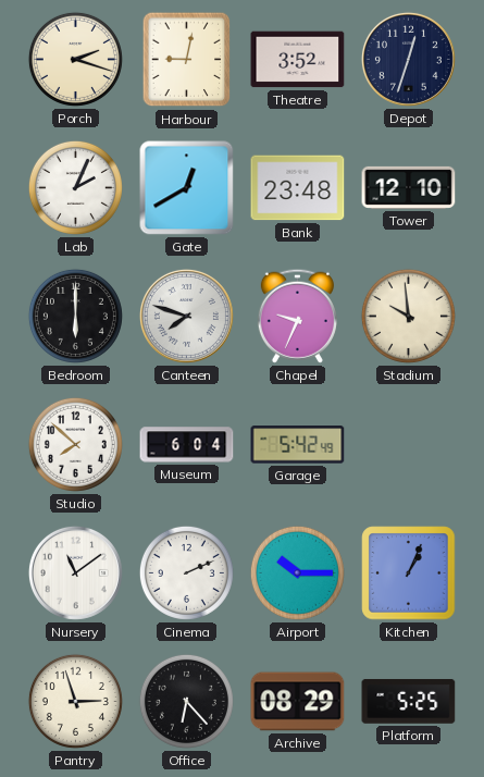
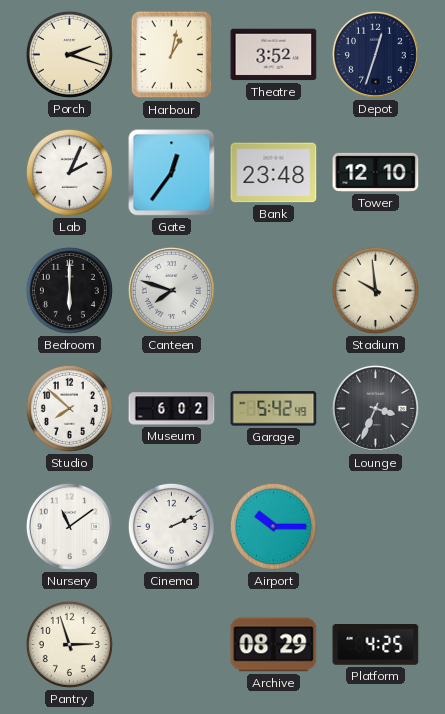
Harbour: 9:02 -> 1:02
Gate: 12:40 -> 12:36
Chapel: 9:34 -> none
Museum: 6:04 -> 6:02
Lounge: none -> 3:34
Kitchen: 1:04 -> none
Office: 6:23 -> none
Platform: 5:25 -> 4:25
